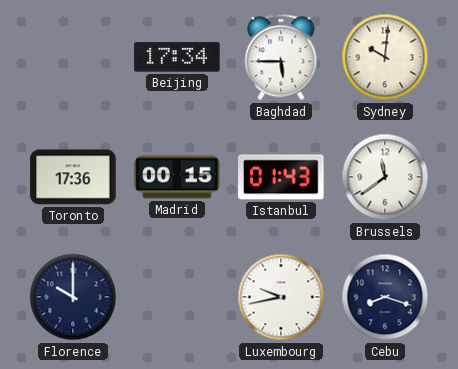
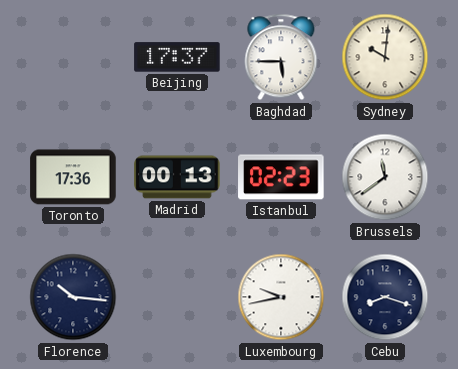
Beijing: 17:34 -> 17:37
Madrid: 00:15 -> 00:13
Istanbul: 01:43 -> 02:23
Florence: 10:00 -> 10:16
